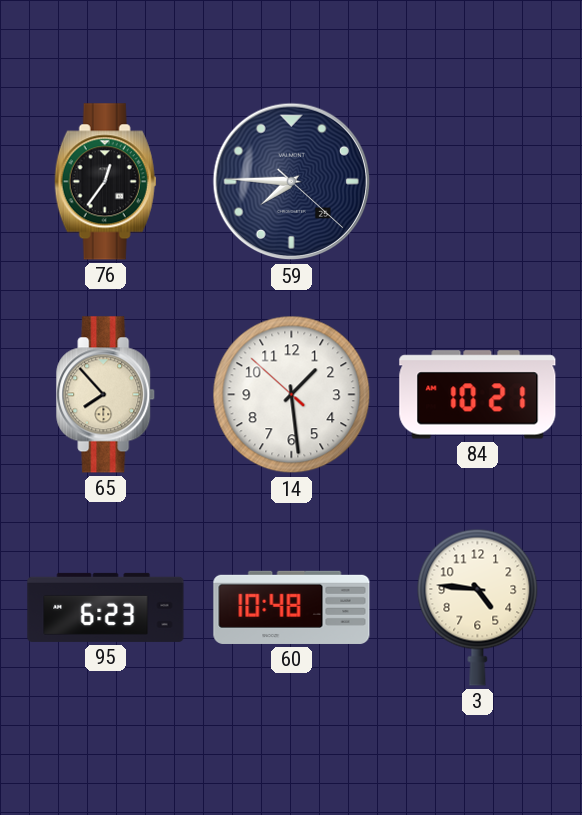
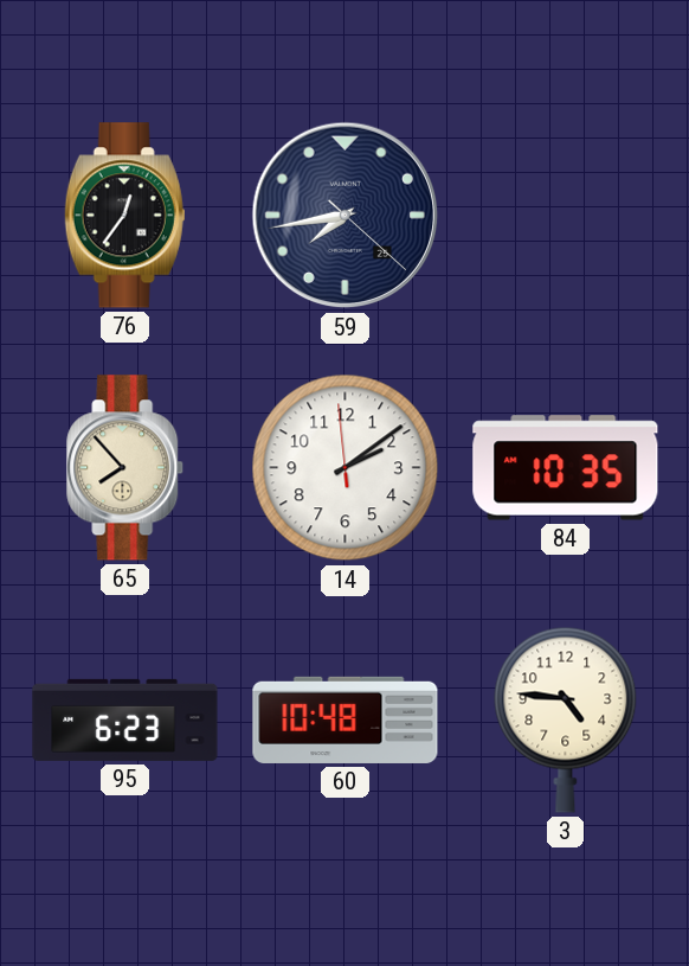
59: 7:45 -> 7:43
14: 1:28 -> 2:08
84: 10:21 -> 10:35
